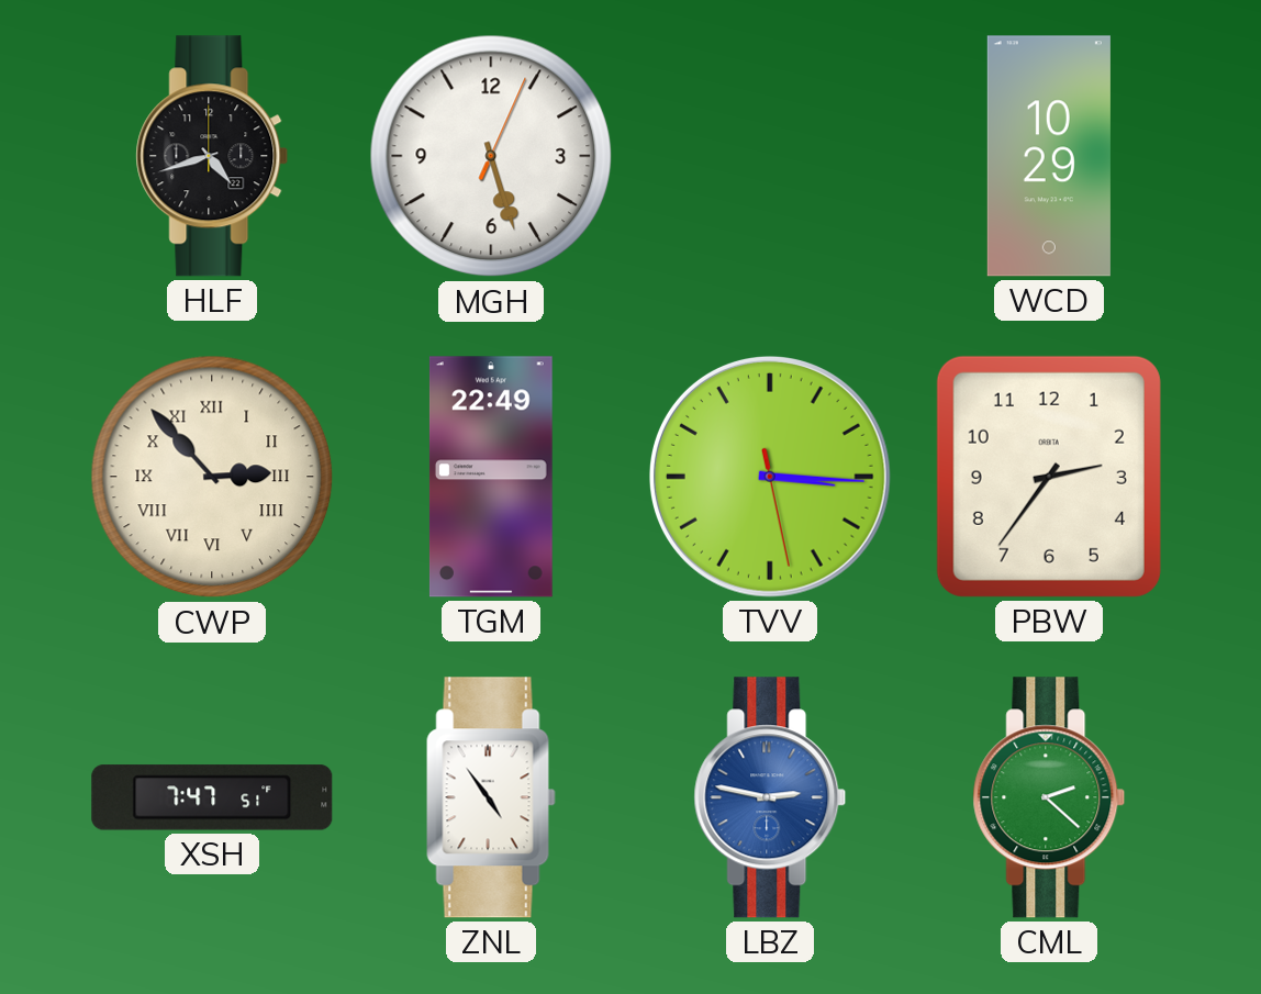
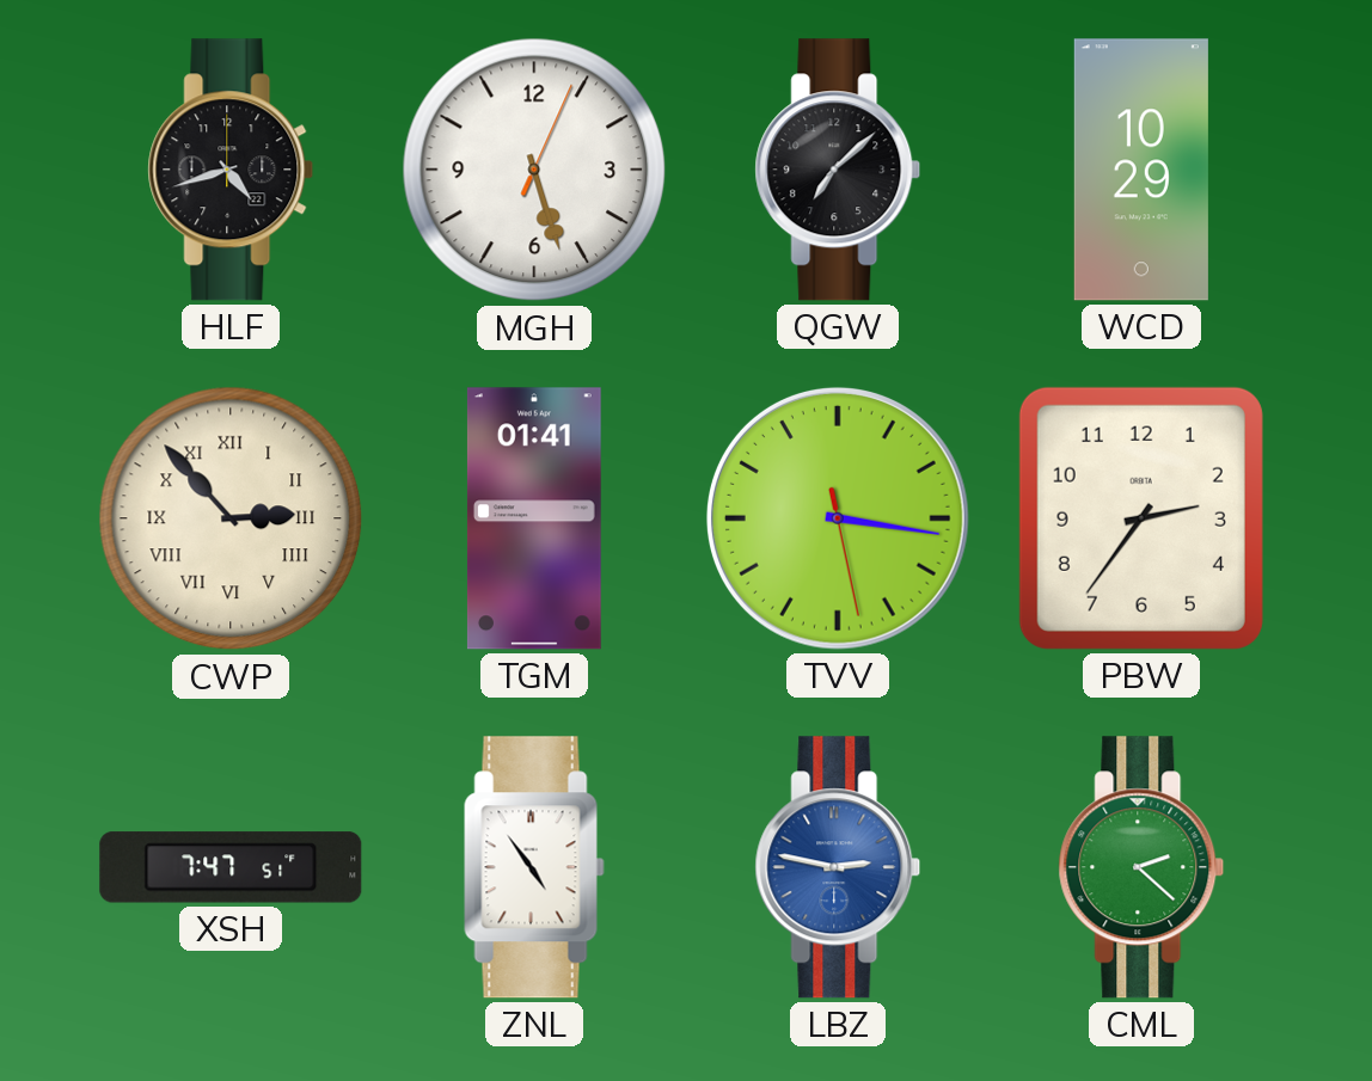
QGW: none -> 7:08
TGM: 22:49 -> 01:41
TVV: 3:15 -> 3:16
